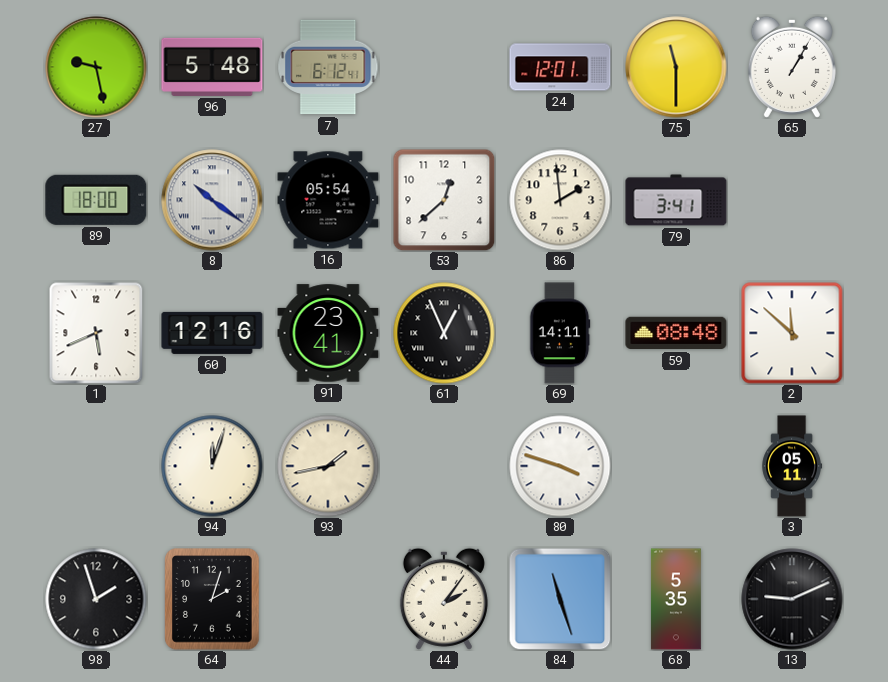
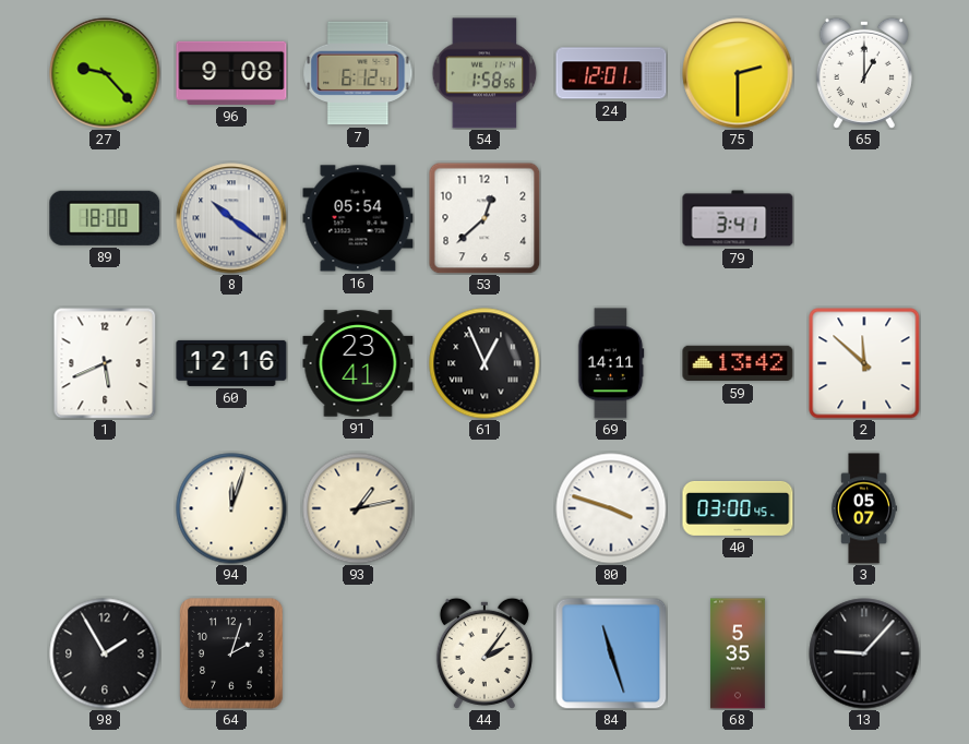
27: 9:28 -> 9:23
96: 5:48 -> 9:08
54: none -> 1:58
75: 11:30 -> 2:30
65: 1:05 -> 1:00
86: 1:59 -> none
59: 08:48 -> 13:42
93: 1:43 -> 1:13
40: none -> 03:00
3: 05:11 -> 05:07
98: 1:57 -> 1:55
13: 9:11 -> 9:07
